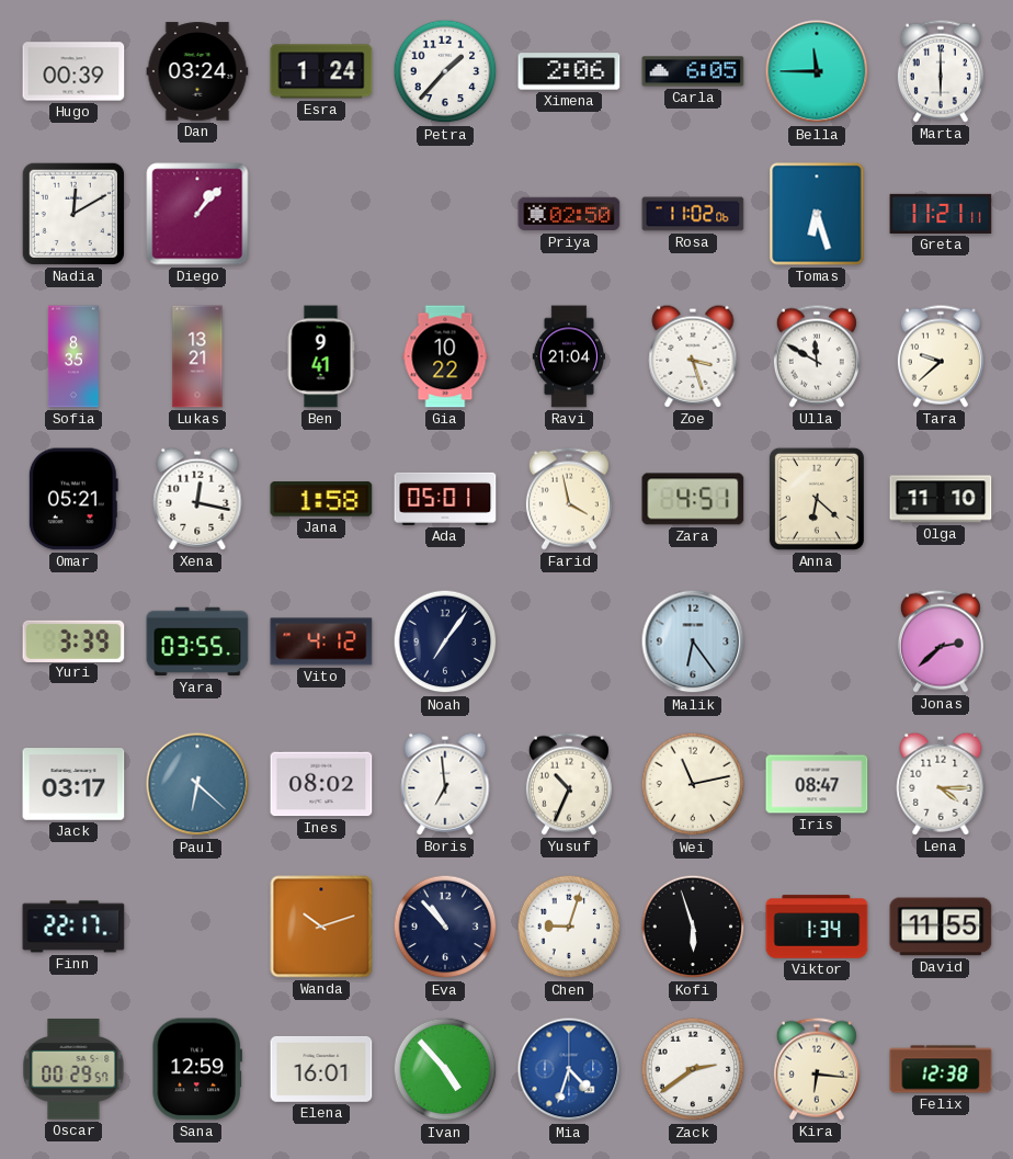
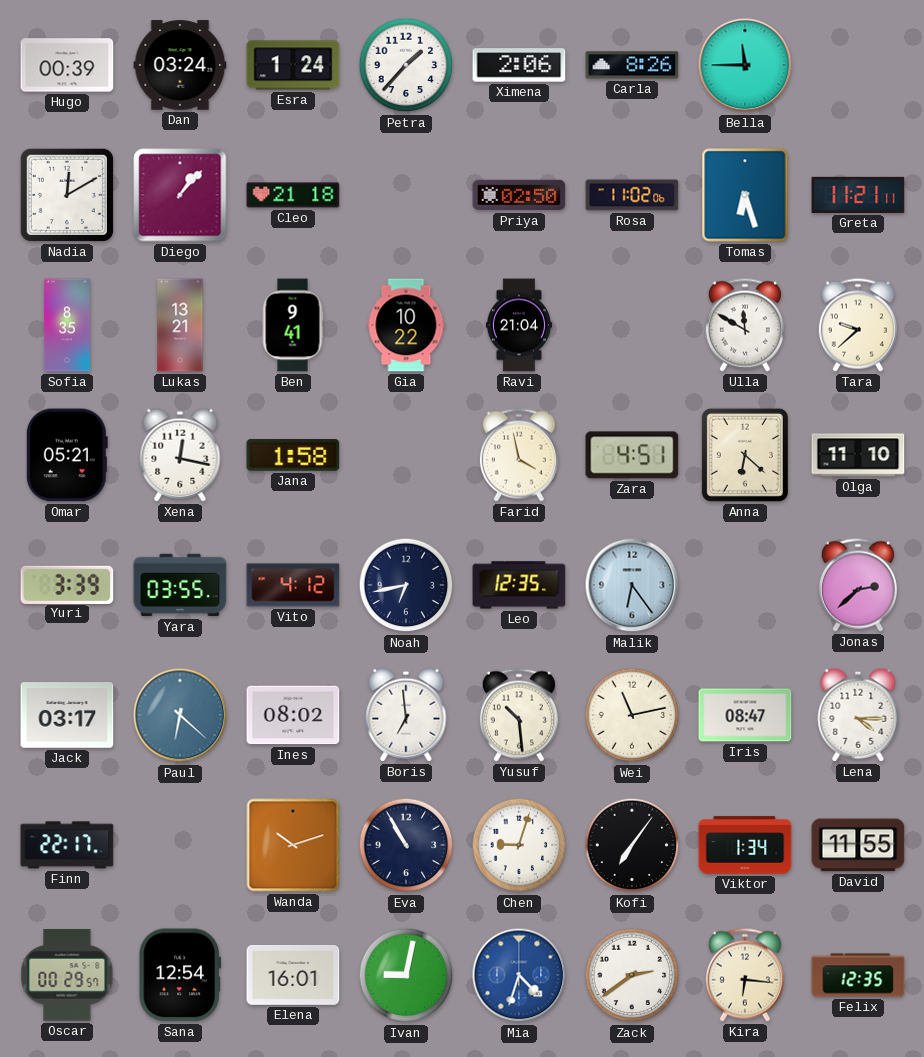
Carla: 6:05 -> 8:26
Marta: 6:00 -> none
Cleo: none -> 21:18
Zoe: 3:27 -> none
Ada: 05:01 -> none
Noah: 7:06 -> 6:43
Leo: none -> 12:35
Yusuf: 10:34 -> 10:29
Eva: 10:53 -> 10:55
Kofi: 5:57 -> 7:06
Sana: 12:59 -> 12:54
Ivan: 4:53 -> 9:02
Felix: 12:38 -> 12:35
